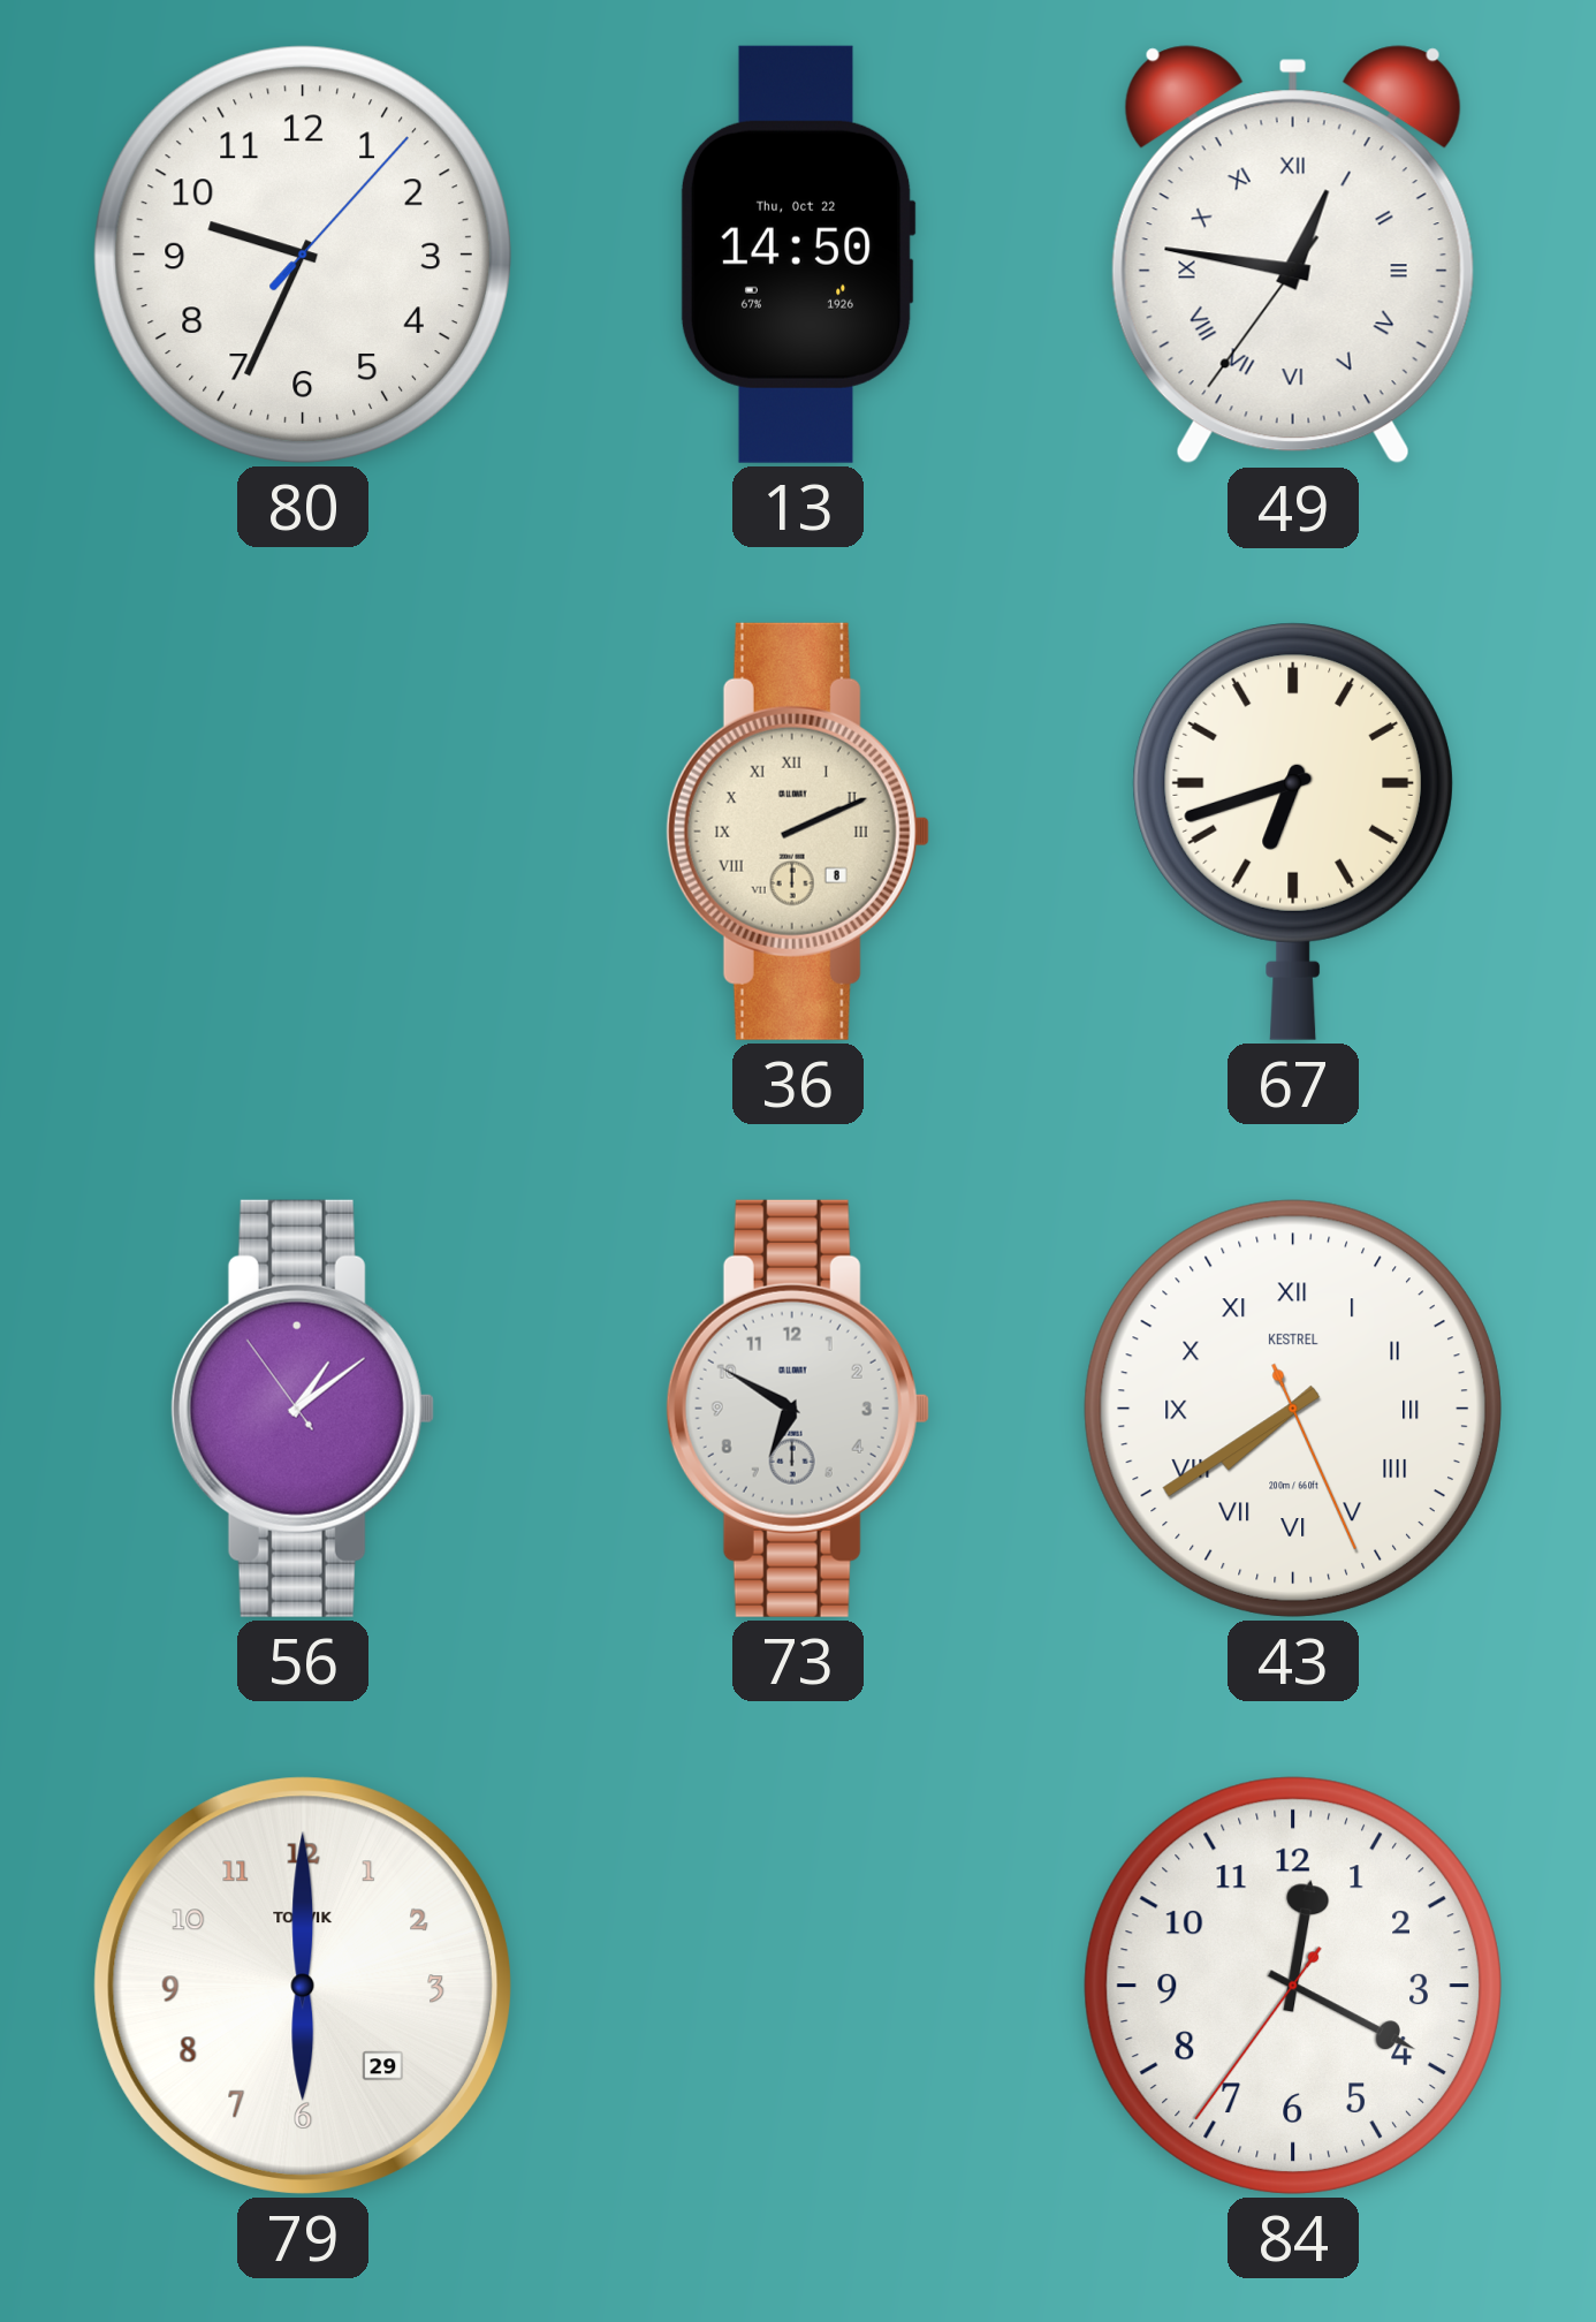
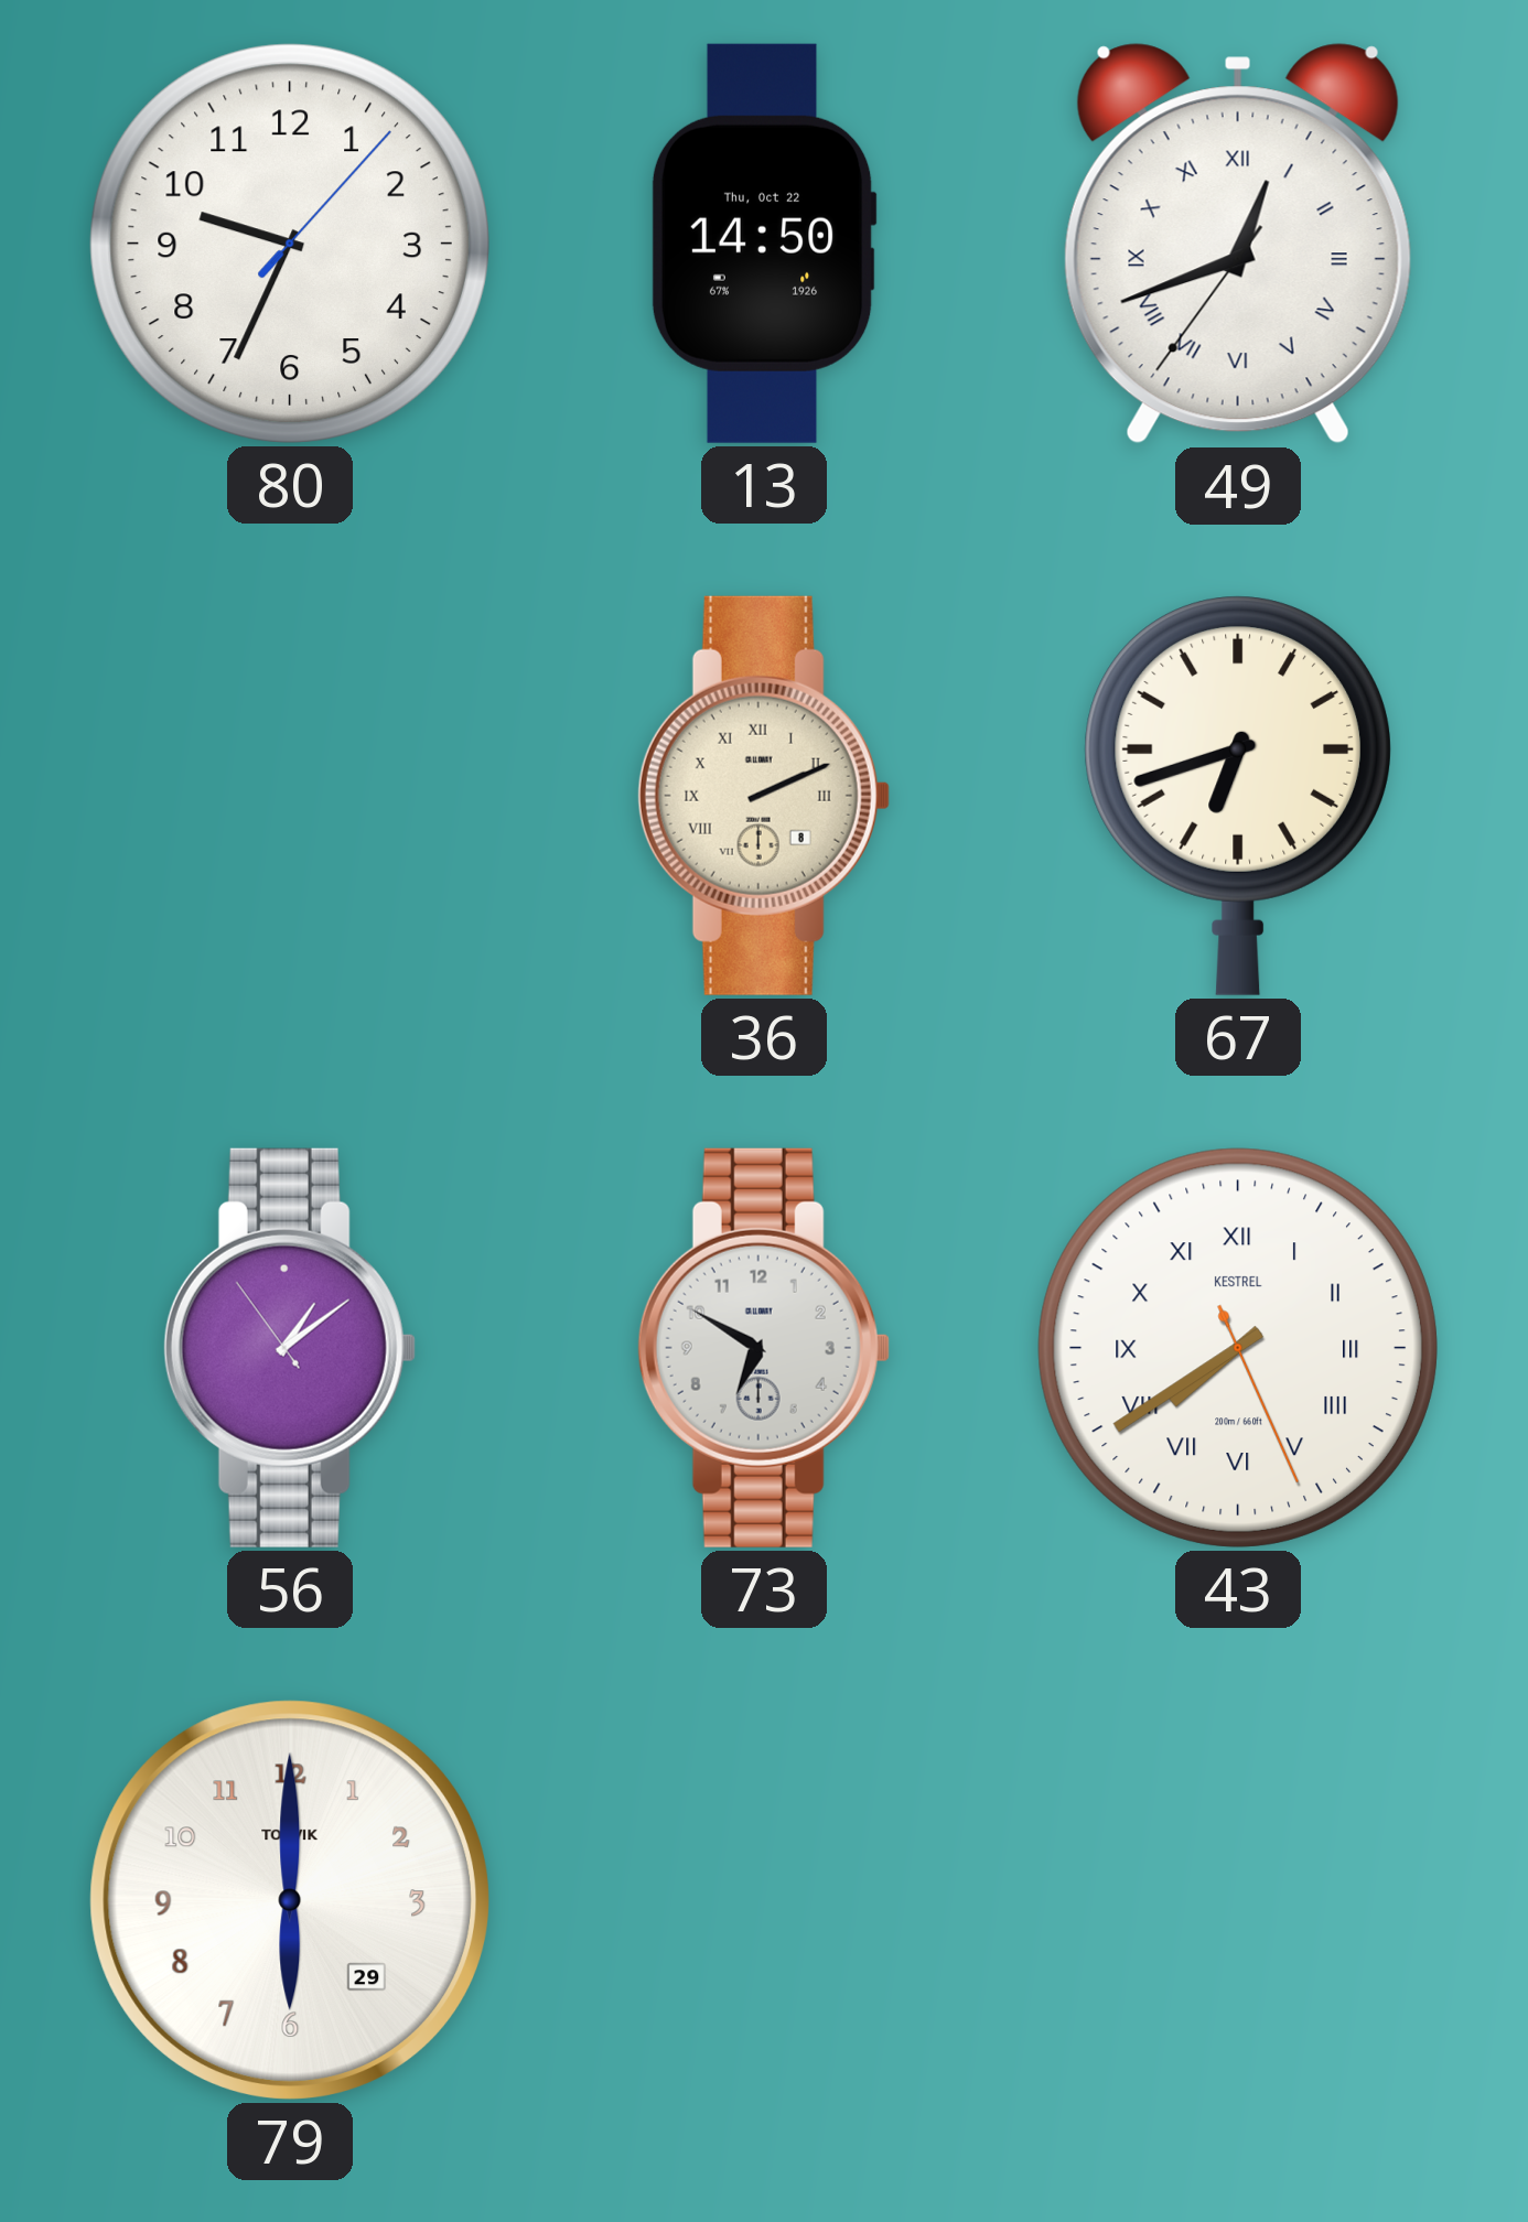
49: 12:46 -> 12:41
84: 12:19 -> none
